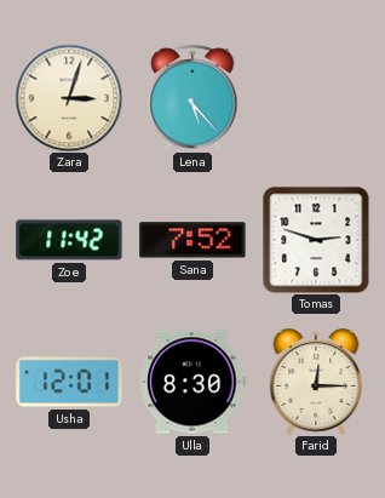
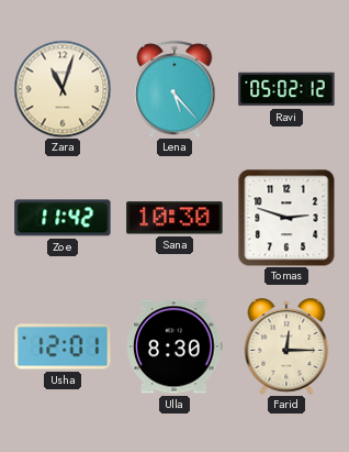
Zara: 3:03 -> 11:03
Ravi: none -> 05:02
Sana: 7:52 -> 10:30
